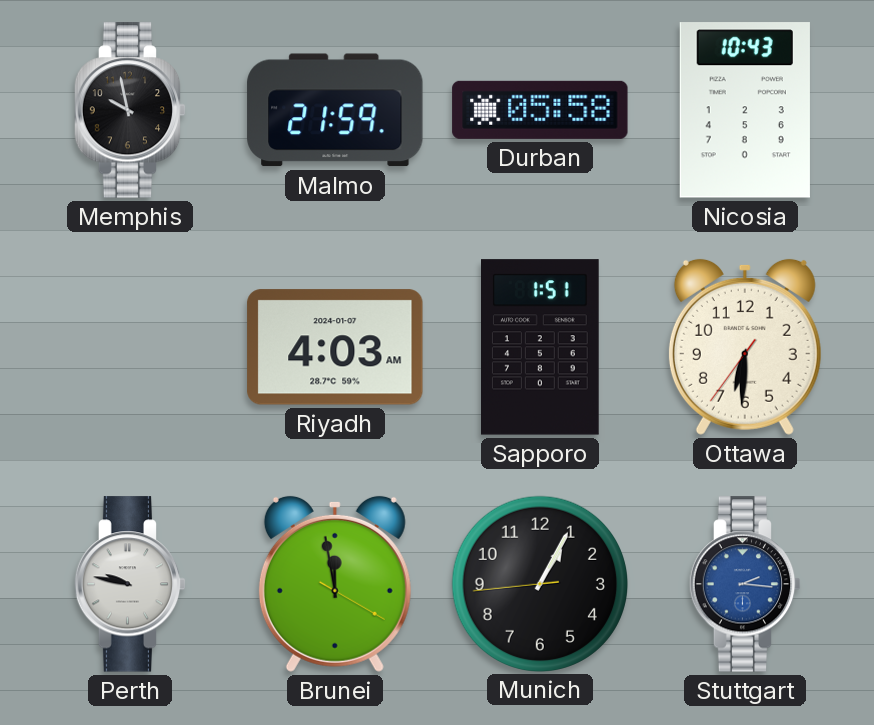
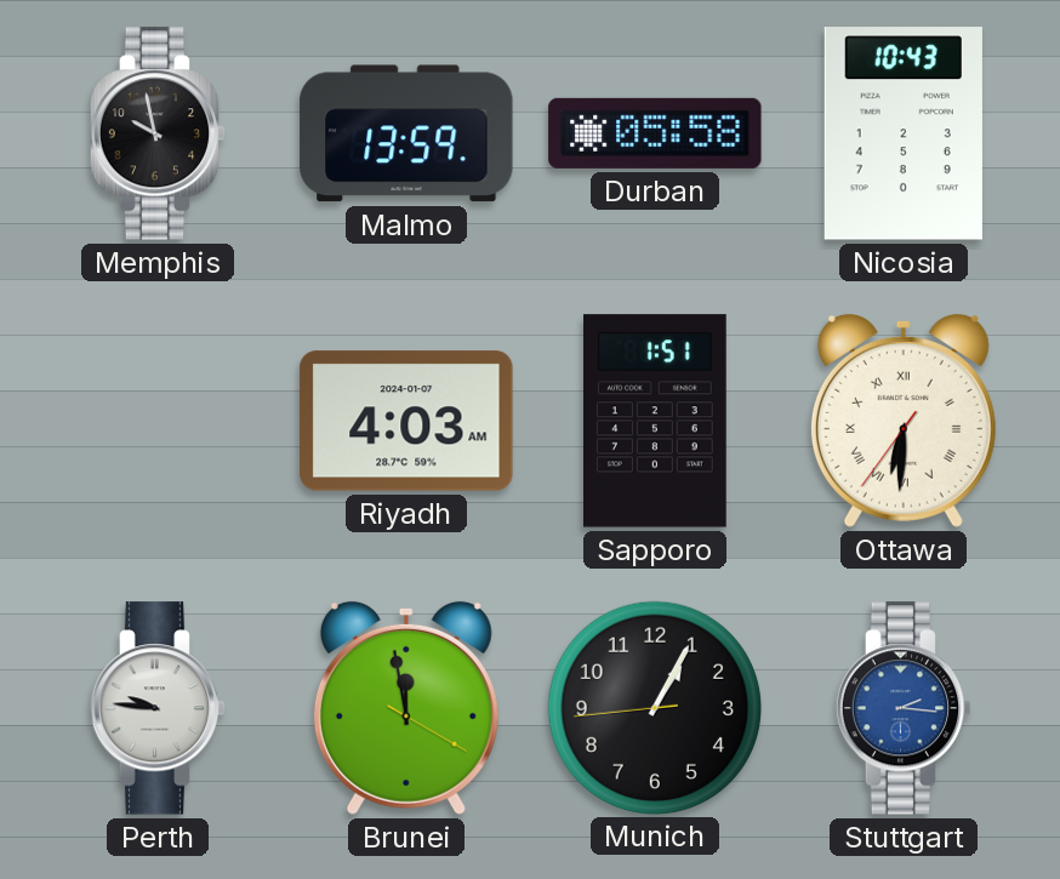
Malmo: 21:59 -> 13:59
Ottawa numerals: Arabic -> Roman
Perth: 9:47 -> 9:46
